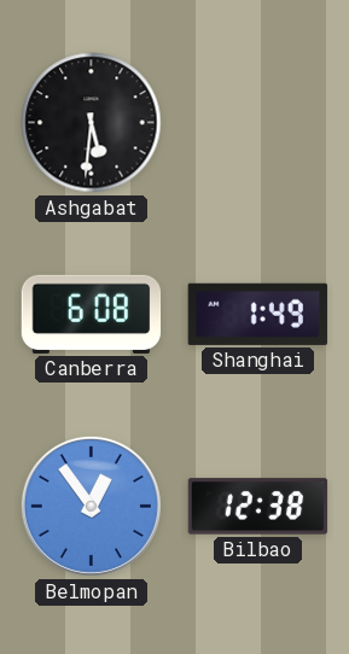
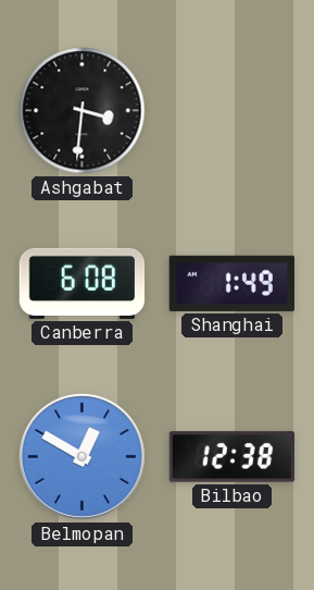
Ashgabat: 5:31 -> 3:31
Belmopan: 12:54 -> 12:50
